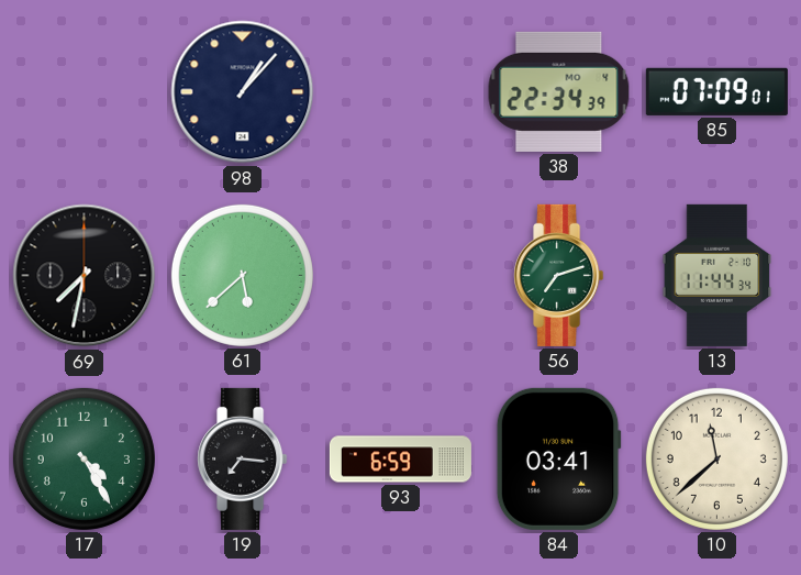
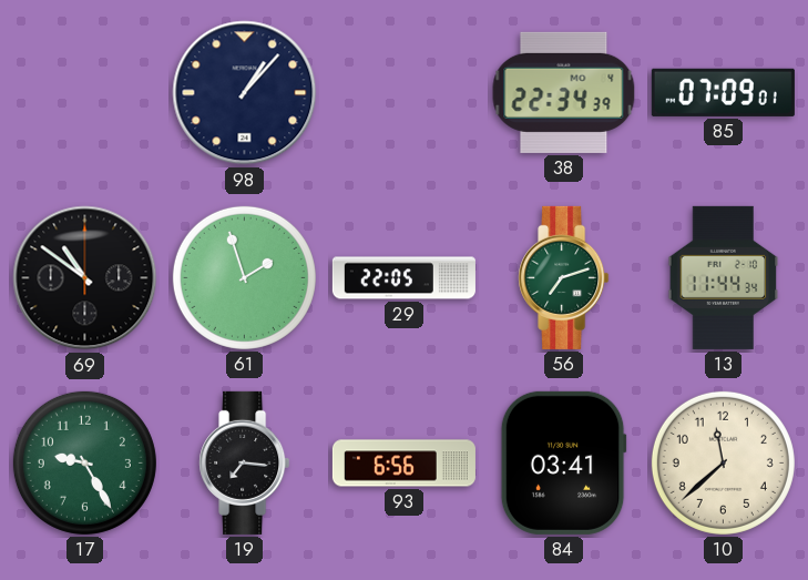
69: 7:32 -> 10:51
61: 5:38 -> 1:57
29: none -> 22:05
17: 4:25 -> 9:25
93: 6:59 -> 6:56
